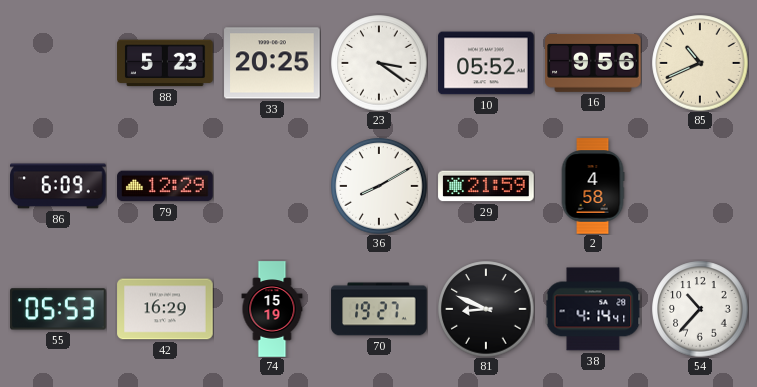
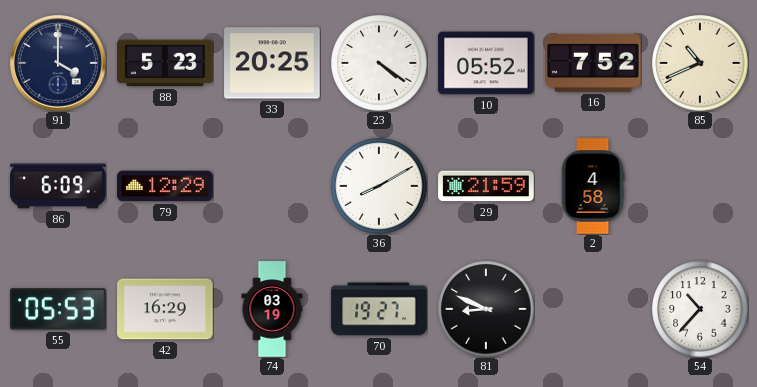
91: none -> 4:00
23: 3:21 -> 4:21
16: 9:56 -> 7:52
74: 15:19 -> 03:19
38: 4:14 -> none
